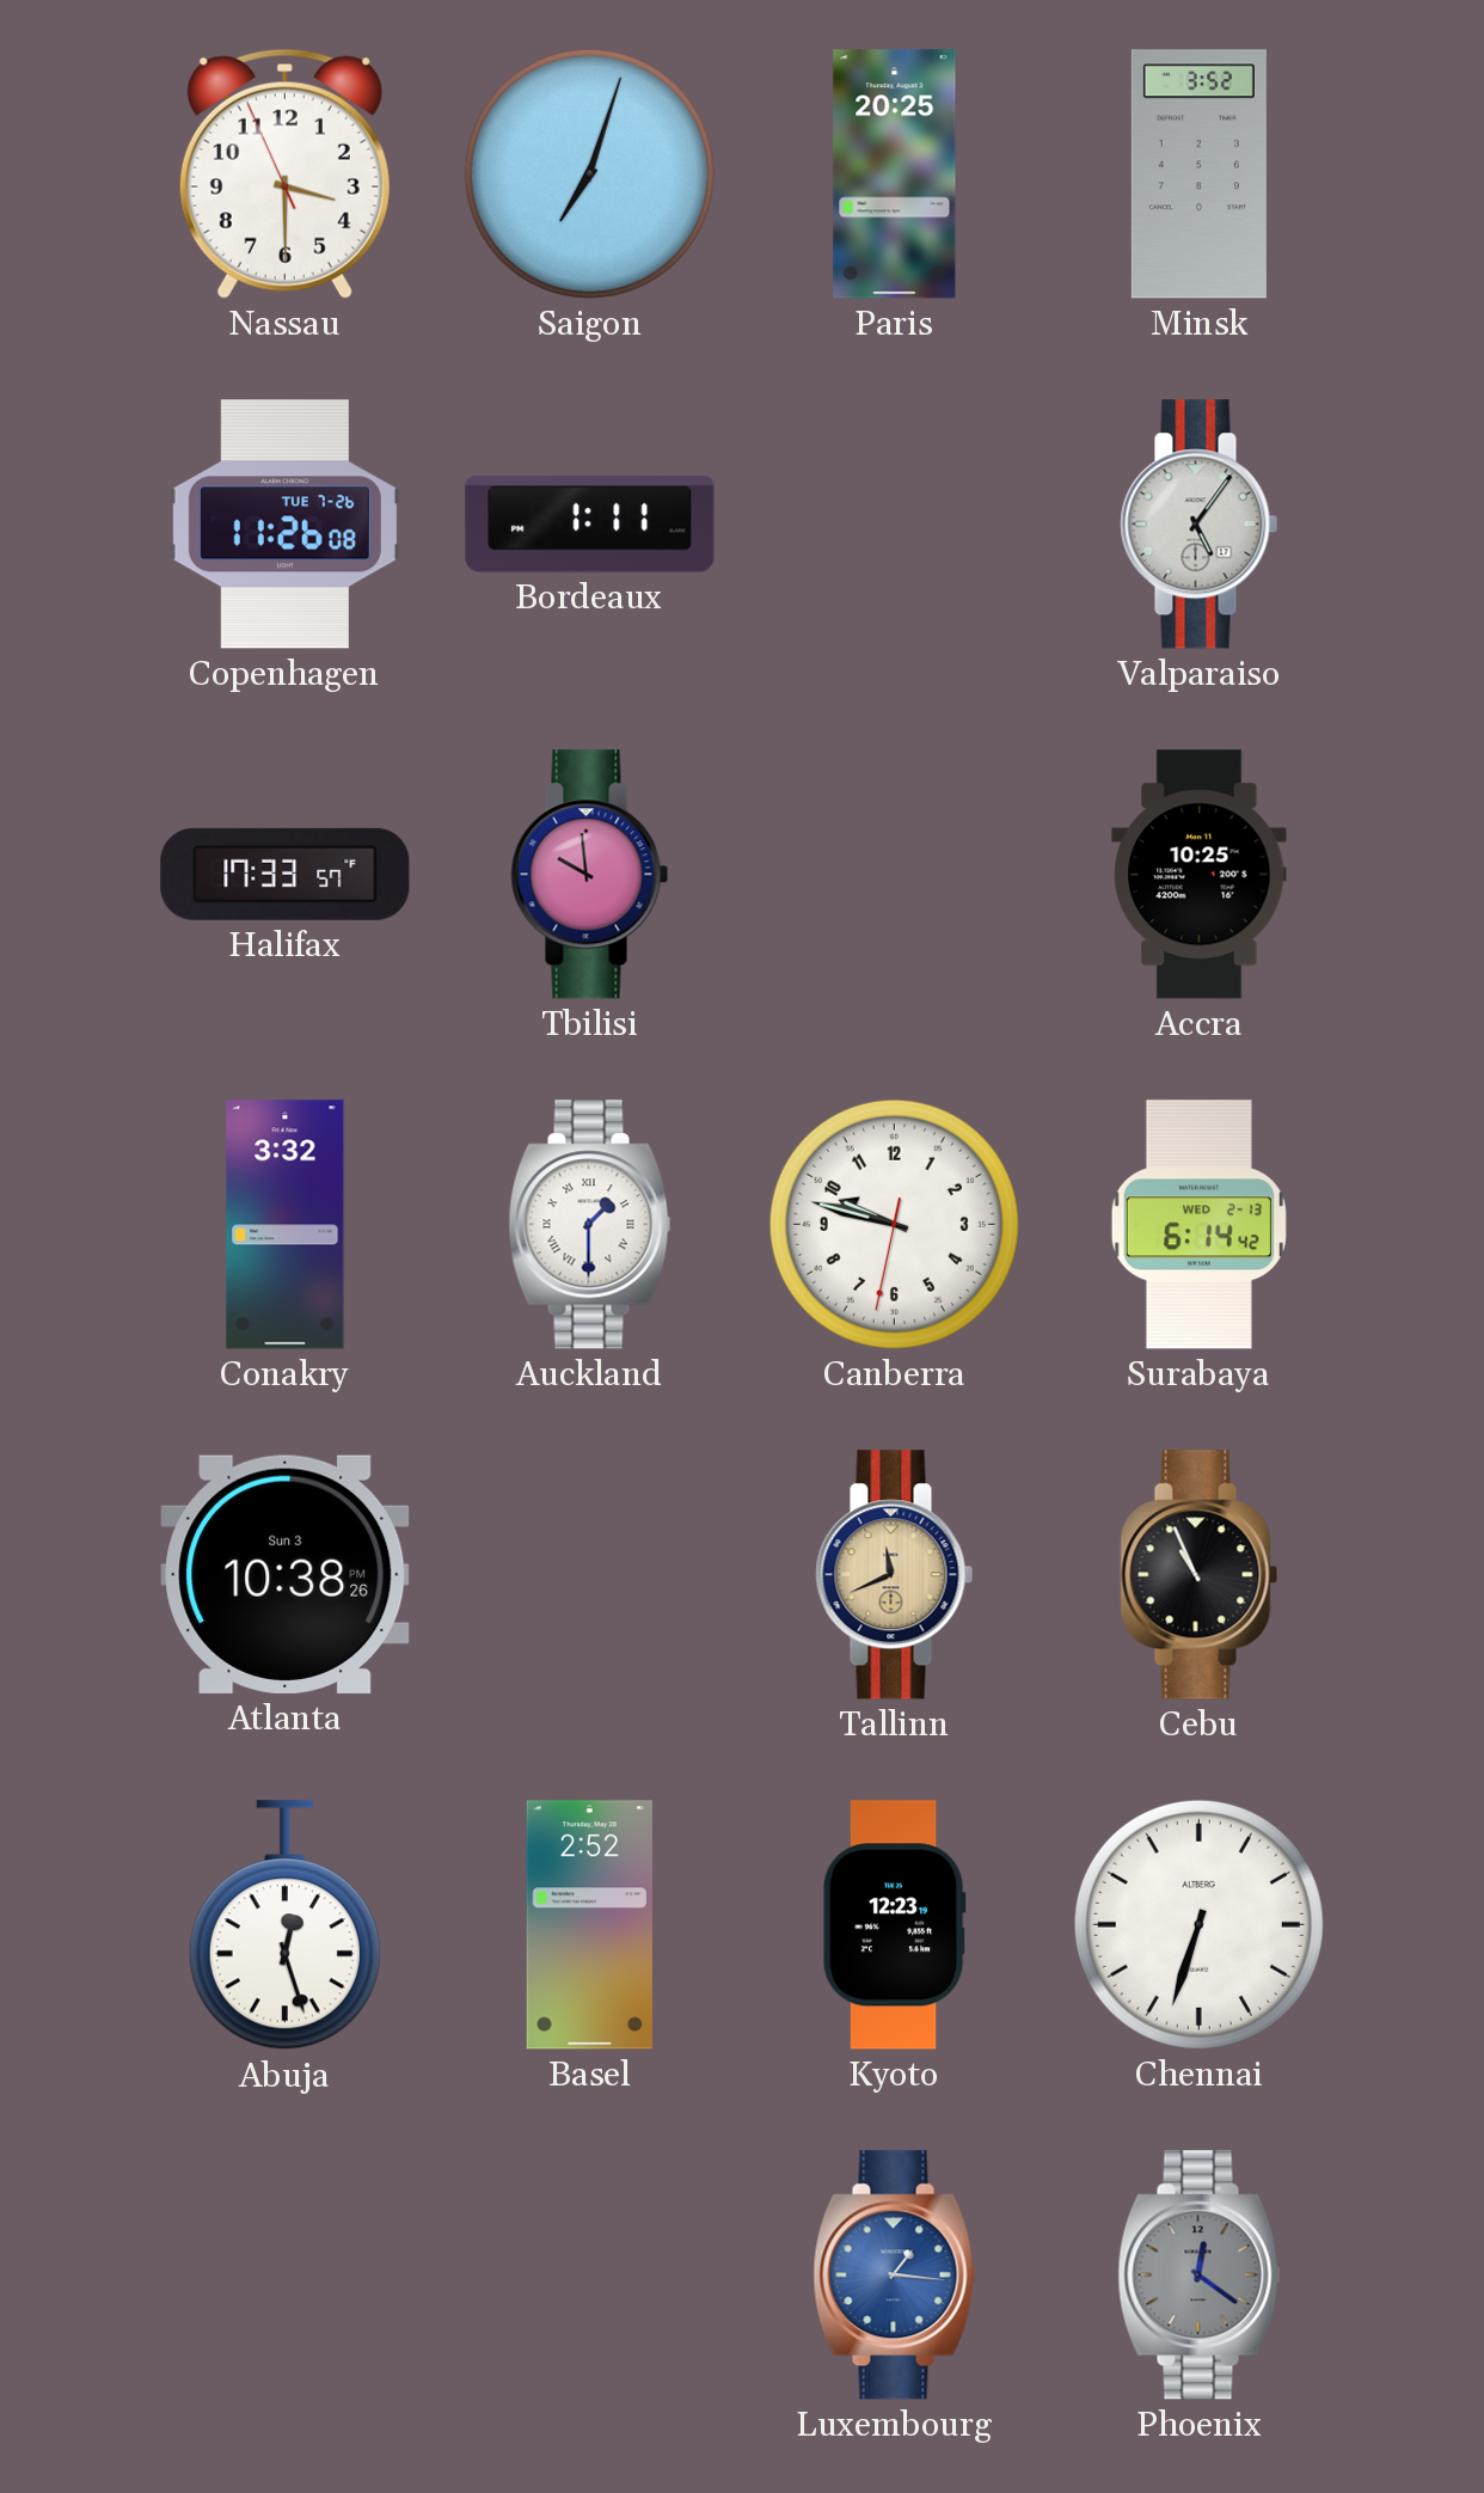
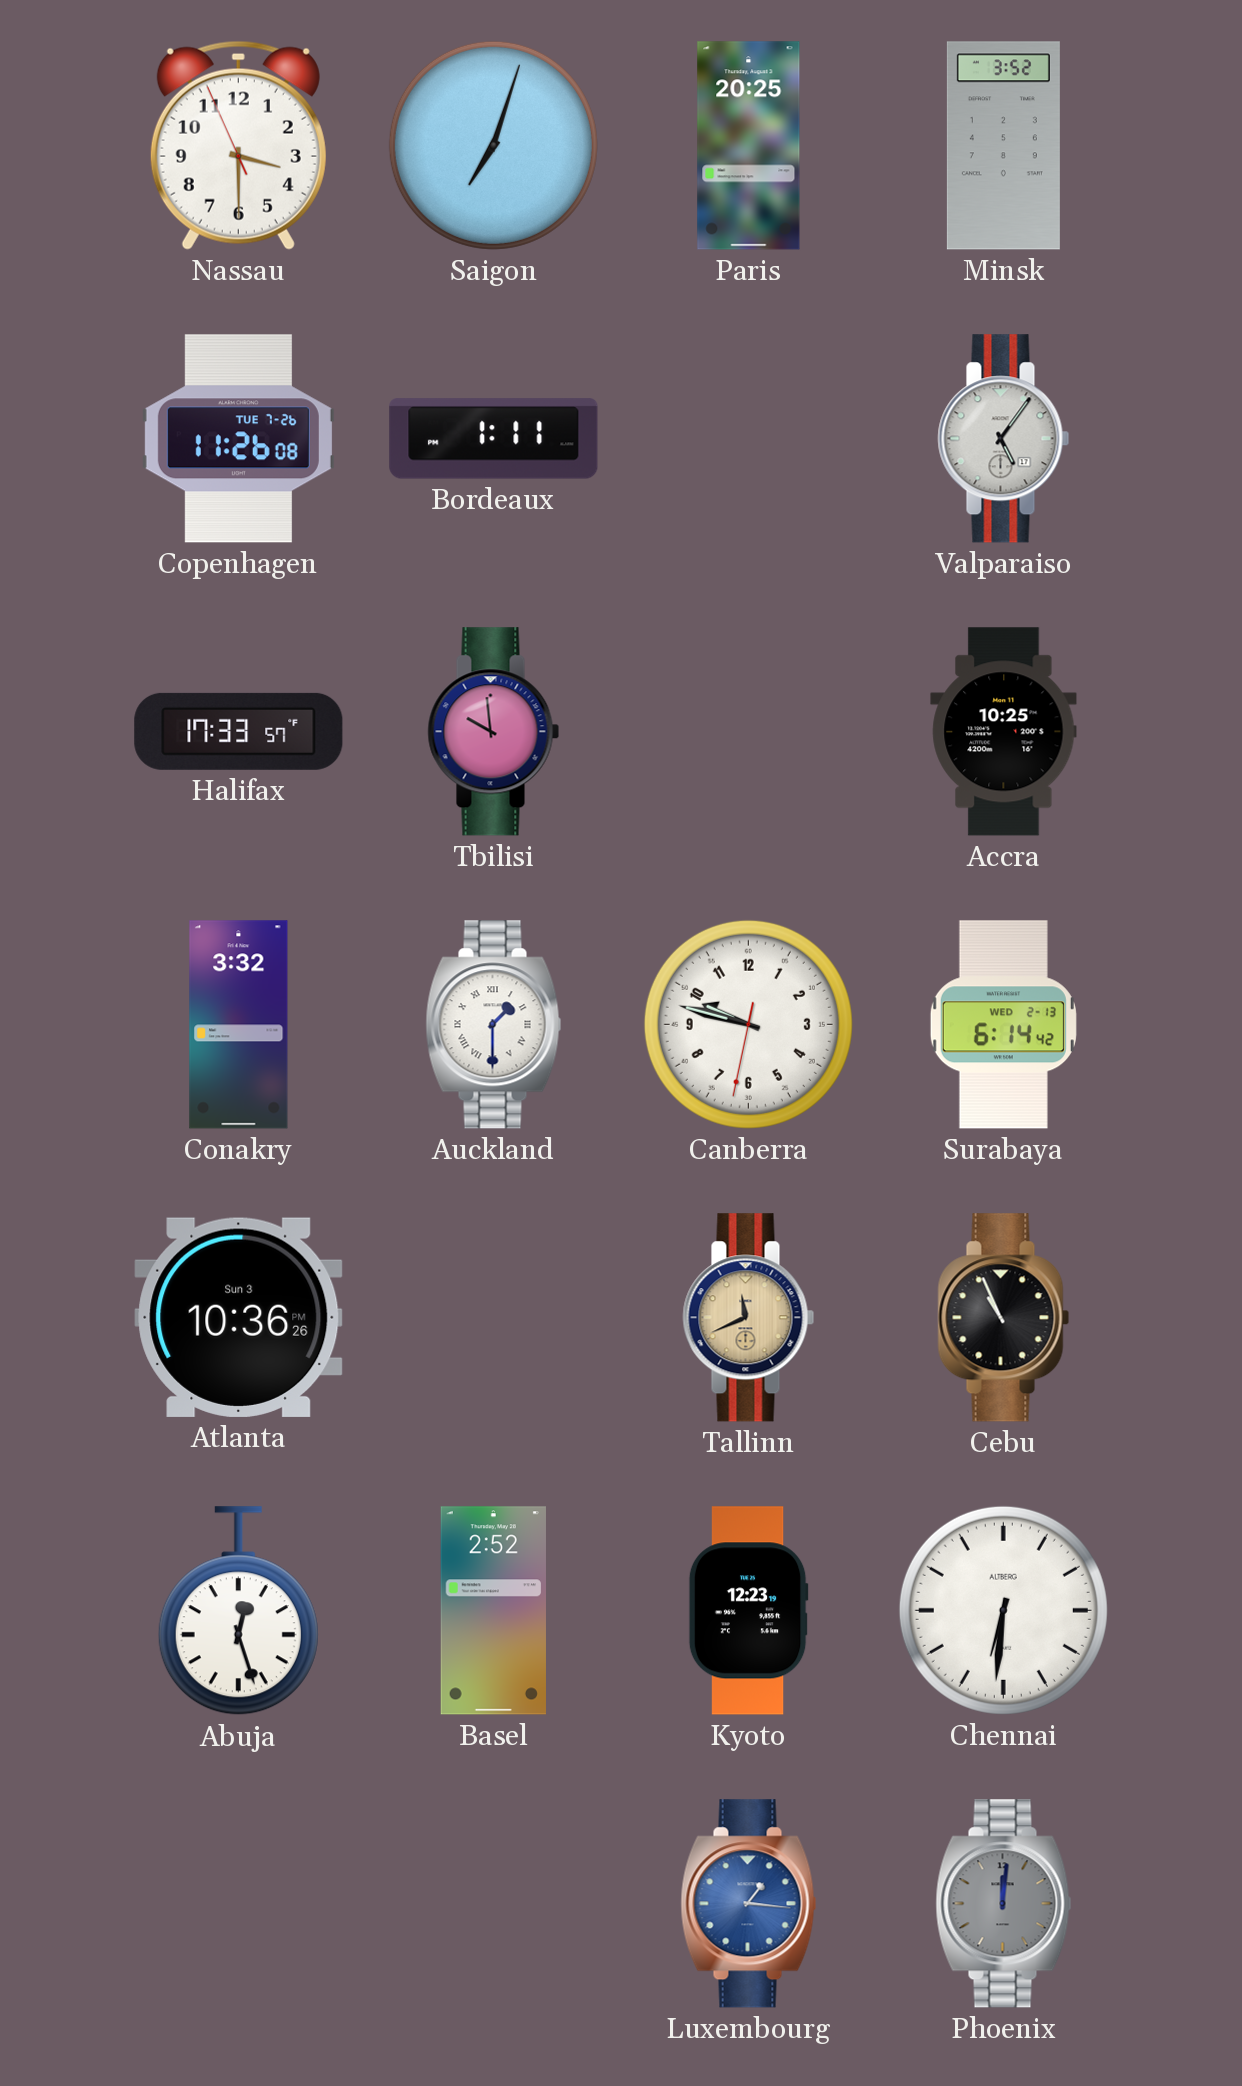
Atlanta: 10:38 -> 10:36
Chennai: 6:33 -> 6:31
Phoenix: 12:21 -> 12:01
